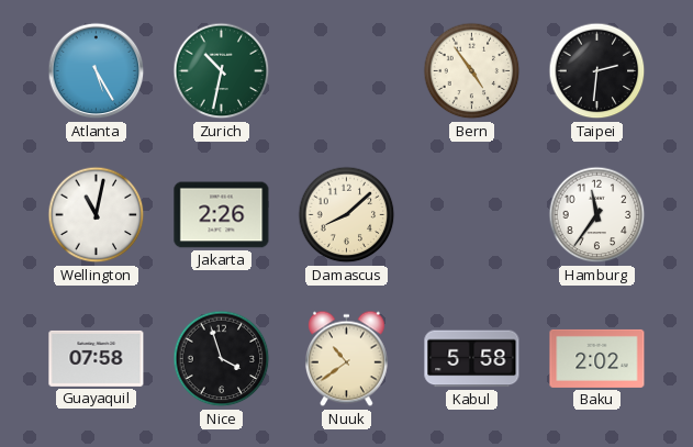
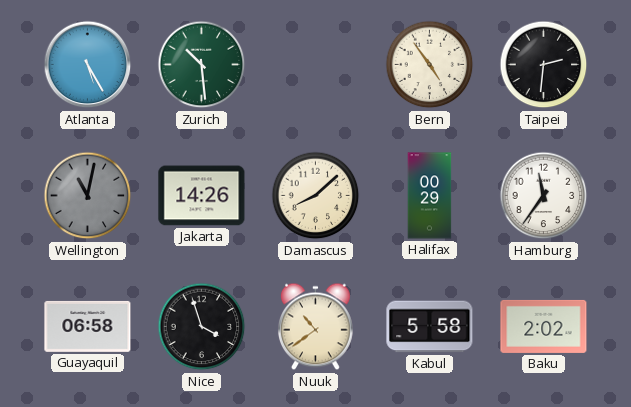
Zurich: 10:32 -> 10:29
Wellington dial: white -> grey
Jakarta: 2:26 -> 14:26
Halifax: none -> 00:29
Guayaquil: 07:58 -> 06:58
